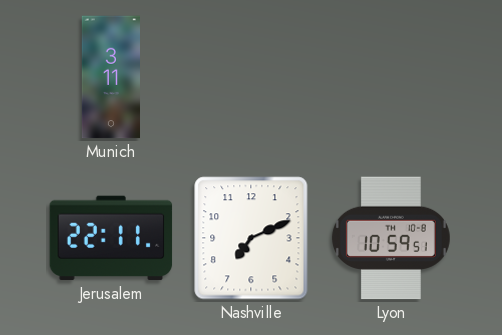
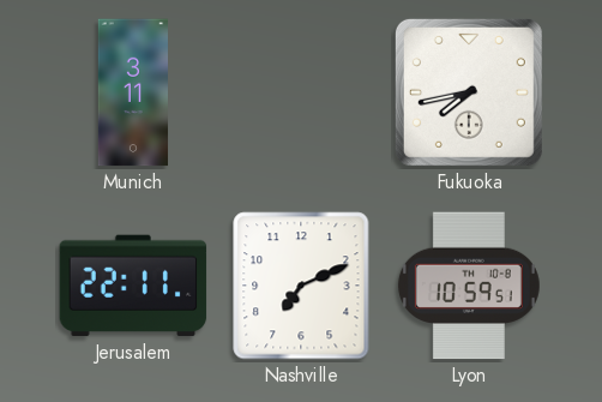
Fukuoka: none -> 7:43
